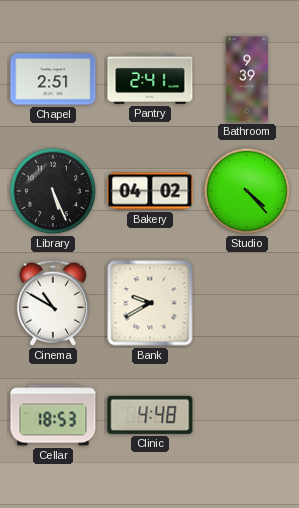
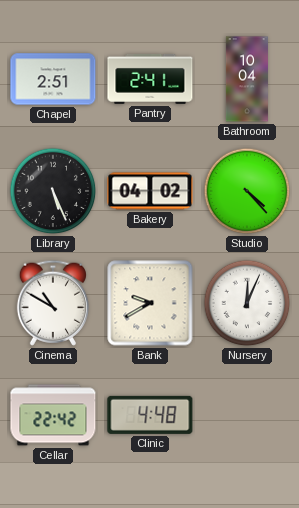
Bathroom: 9:39 -> 10:04
Nursery: none -> 12:04
Cellar: 18:53 -> 22:42
